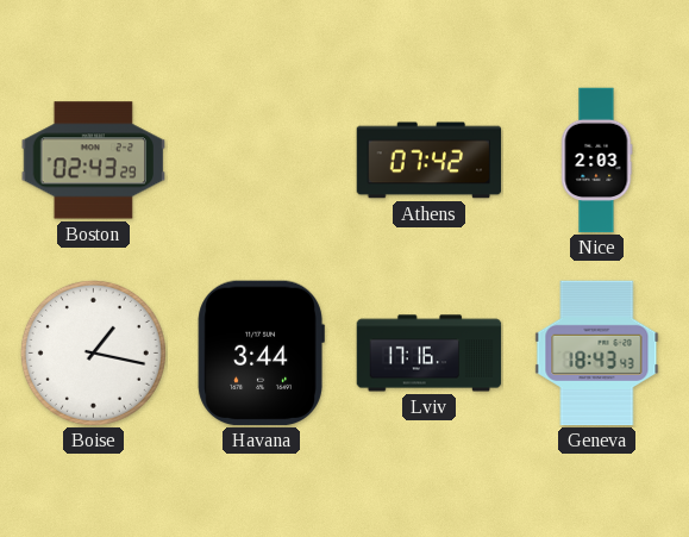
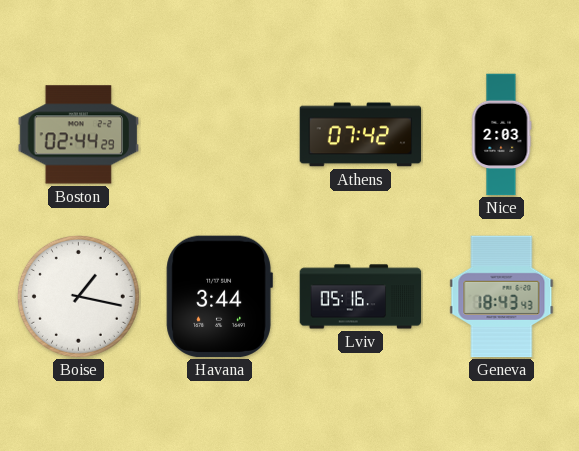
Boston: 02:43 -> 02:44
Lviv: 17:16 -> 05:16
